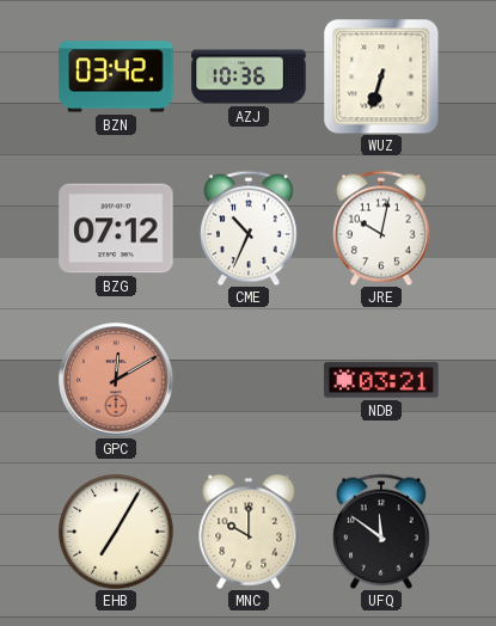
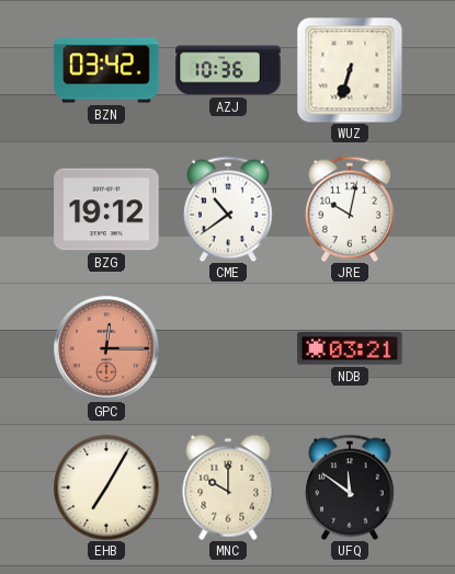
BZG: 07:12 -> 19:12
CME: 10:34 -> 10:39
GPC: 12:10 -> 12:15
